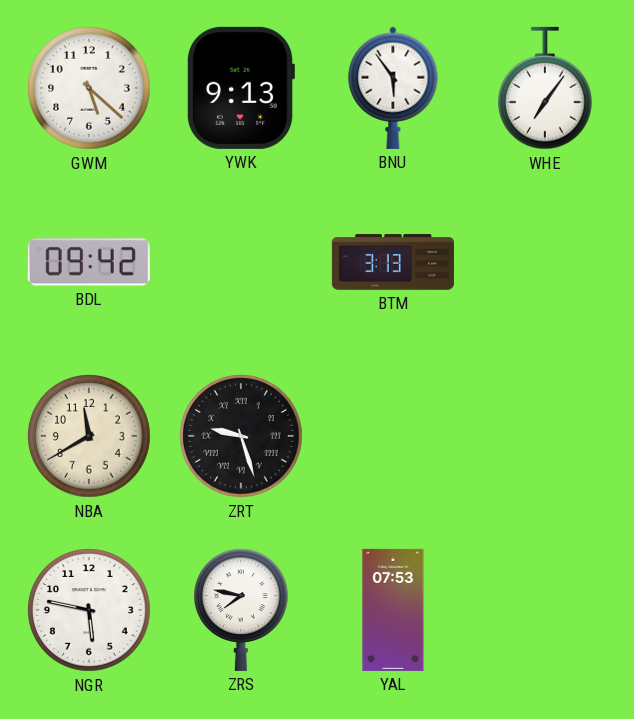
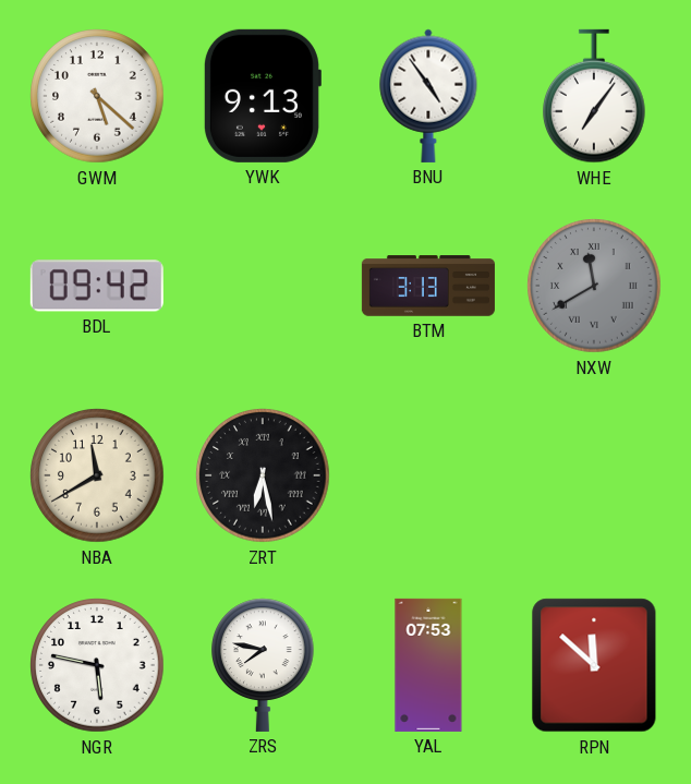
BNU: 5:54 -> 4:54
NXW: none -> 11:40
ZRT: 9:27 -> 6:28
RPN: none -> 11:52
